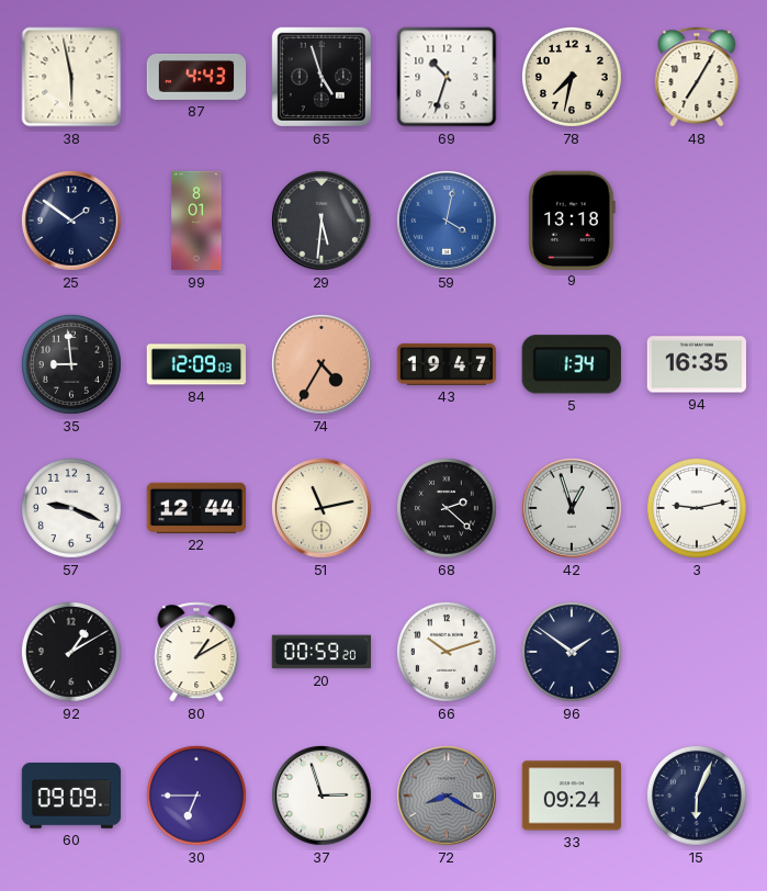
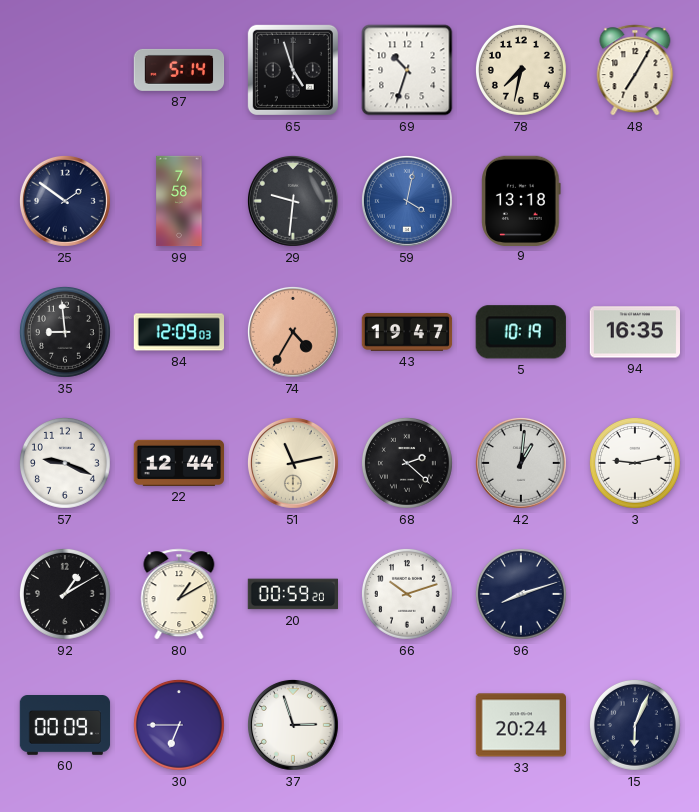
38: 5:58 -> none
87: 4:43 -> 5:14
99: 8:01 -> 7:58
29: 5:31 -> 9:31
5: 1:34 -> 10:19
42: 12:57 -> 1:01
96: 1:51 -> 8:12
60: 09:09 -> 00:09
72: 8:20 -> none
33: 09:24 -> 20:24
